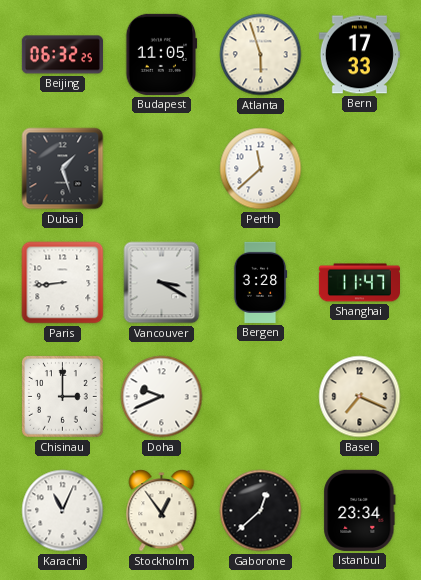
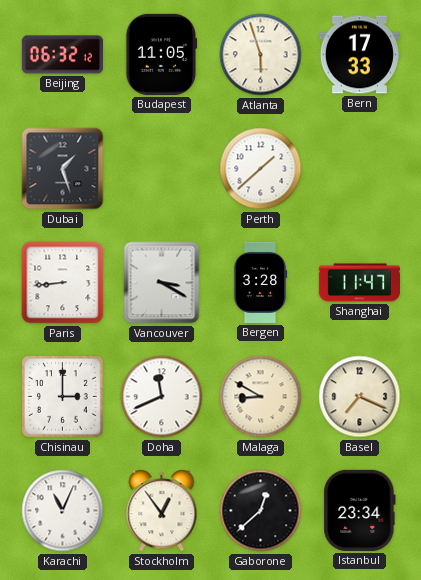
Beijing: 06:32:25 -> 06:32:12
Perth: 11:38 -> 1:38
Doha: 9:41 -> 11:41
Malaga: none -> 8:50
